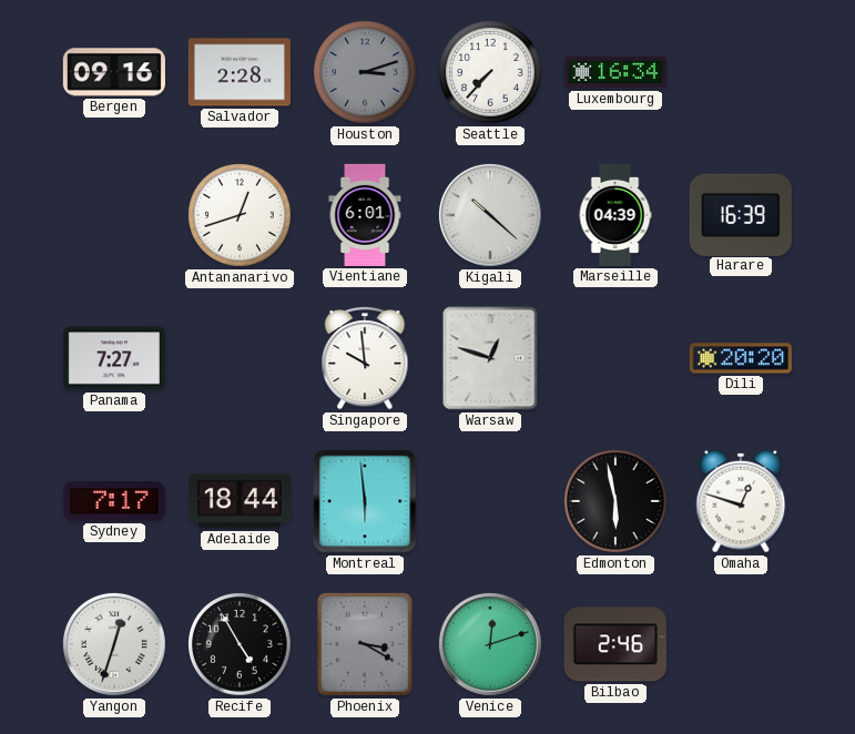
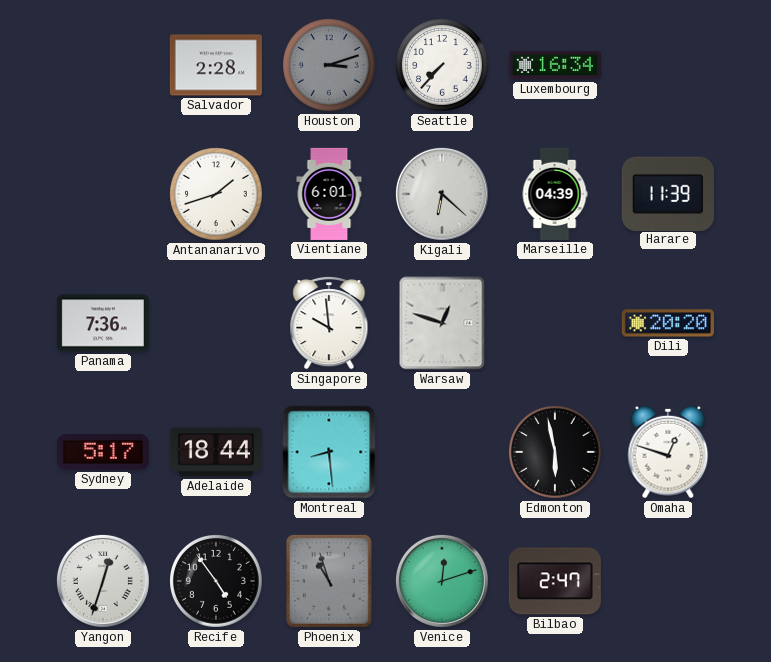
Bergen: 09:16 -> none
Antananarivo: 12:42 -> 1:42
Kigali: 10:22 -> 6:22
Harare: 16:39 -> 11:39
Panama: 7:27 -> 7:36
Sydney: 7:17 -> 5:17
Montreal: 5:59 -> 8:29
Recife: 4:55 -> 4:54
Phoenix: 3:20 -> 10:57
Bilbao: 2:46 -> 2:47
